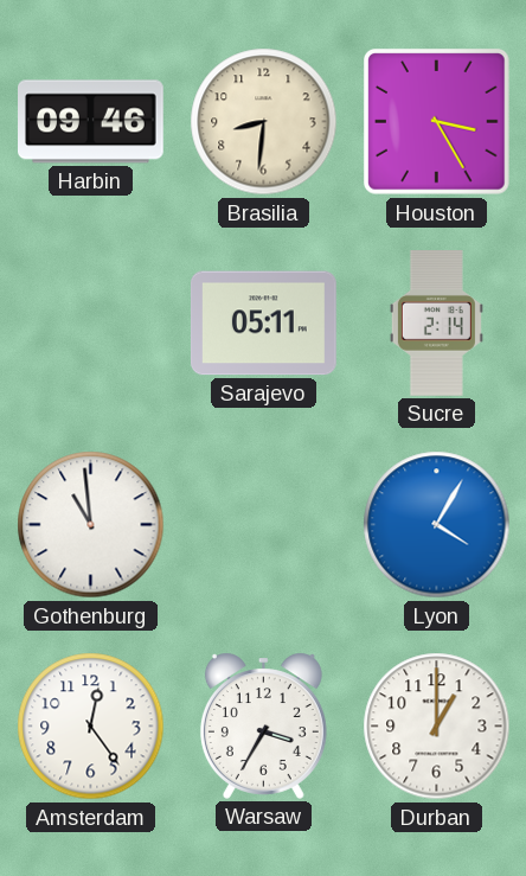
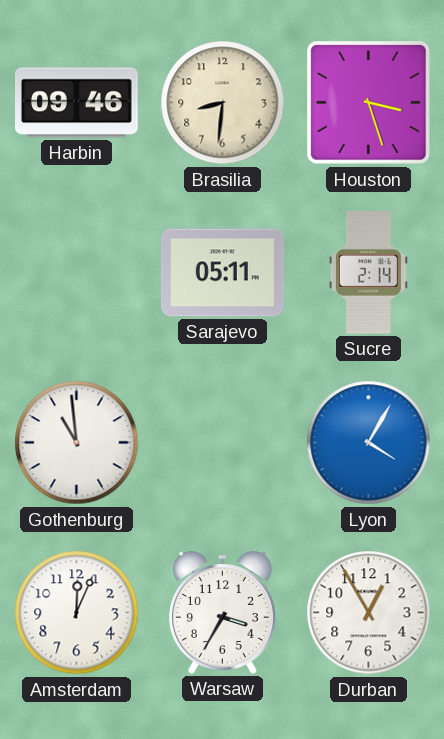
Houston: 3:25 -> 3:27
Amsterdam: 12:24 -> 12:04
Durban: 1:00 -> 12:55
